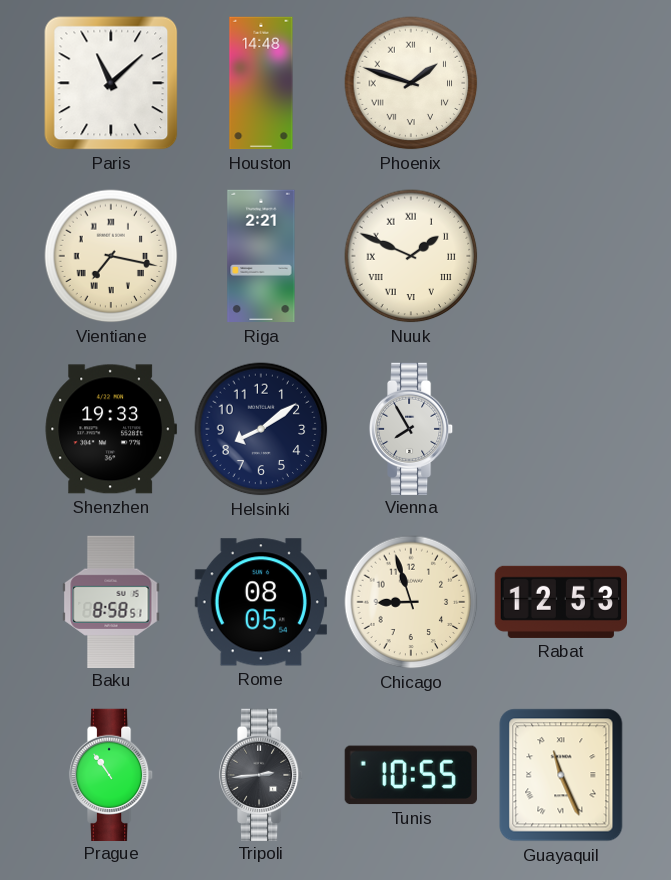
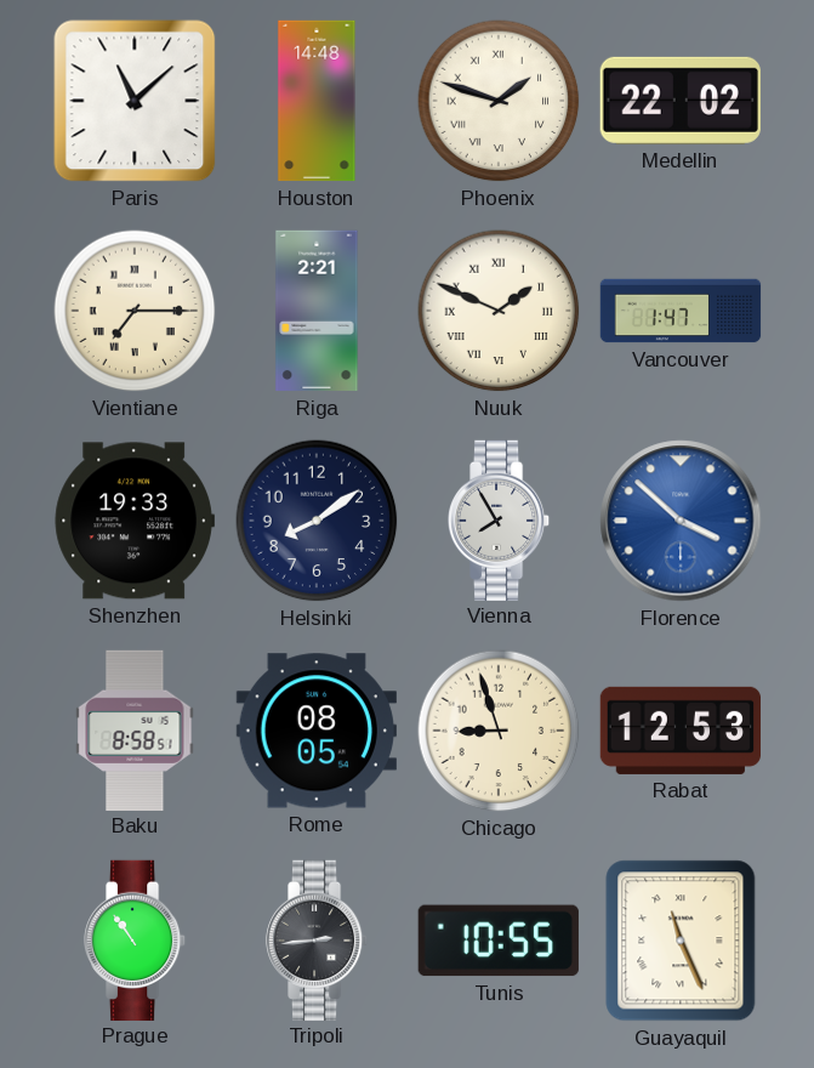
Medellin: none -> 22:02
Vientiane: 7:17 -> 7:15
Vancouver: none -> 1:47
Florence: none -> 3:52
